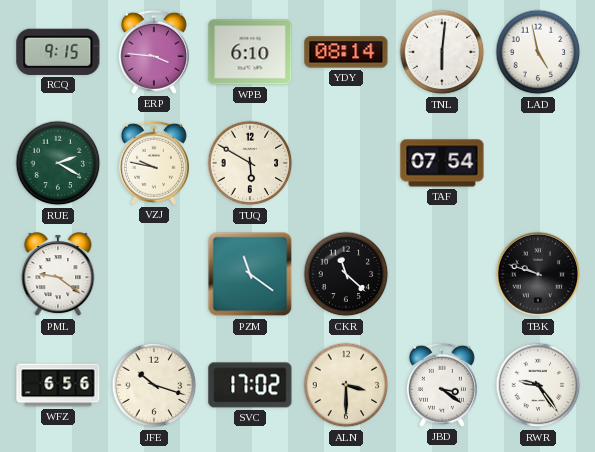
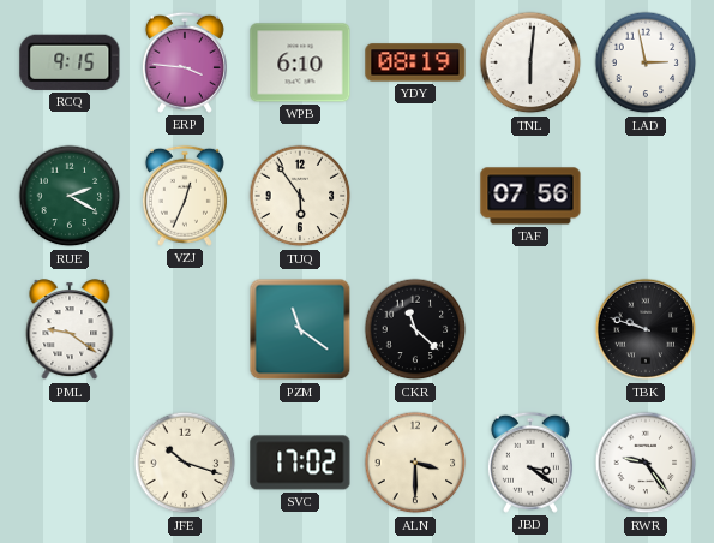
YDY: 08:14 -> 08:19
LAD: 4:58 -> 2:58
VZJ: 9:47 -> 12:34
TUQ: 5:50 -> 5:54
TAF: 07:54 -> 07:56
WFZ: 6:56 -> none
